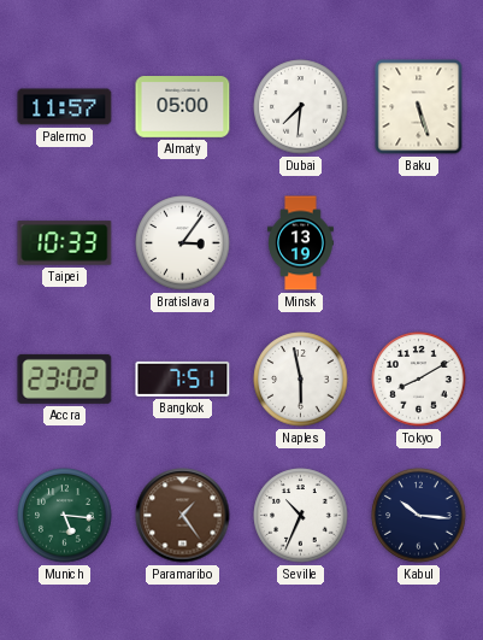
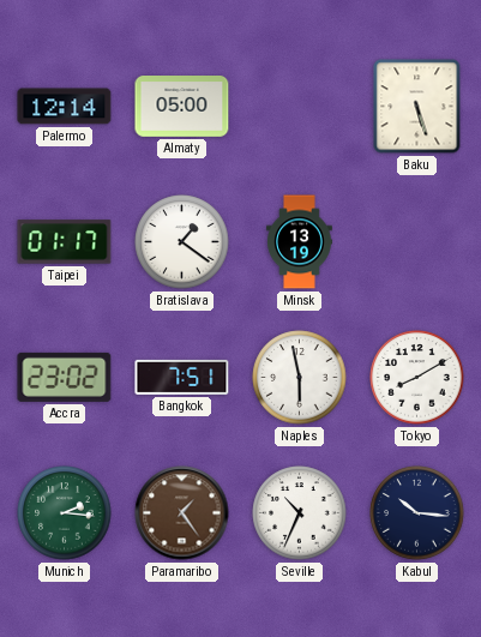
Palermo: 11:57 -> 12:14
Dubai: 7:31 -> none
Taipei: 10:33 -> 01:17
Bratislava: 3:06 -> 1:21
Munich: 5:16 -> 2:16
